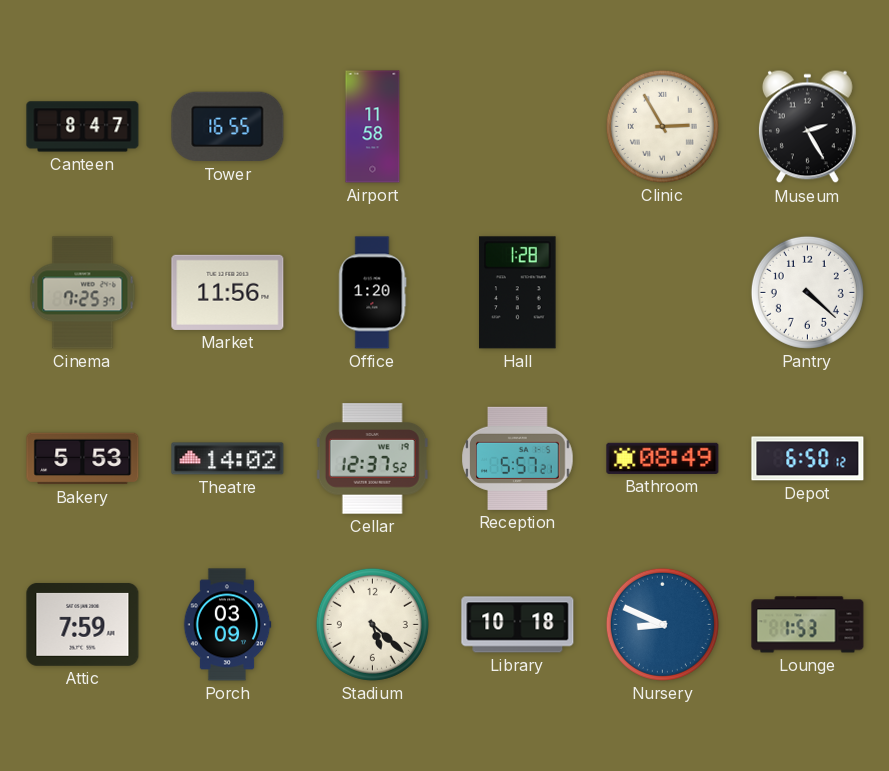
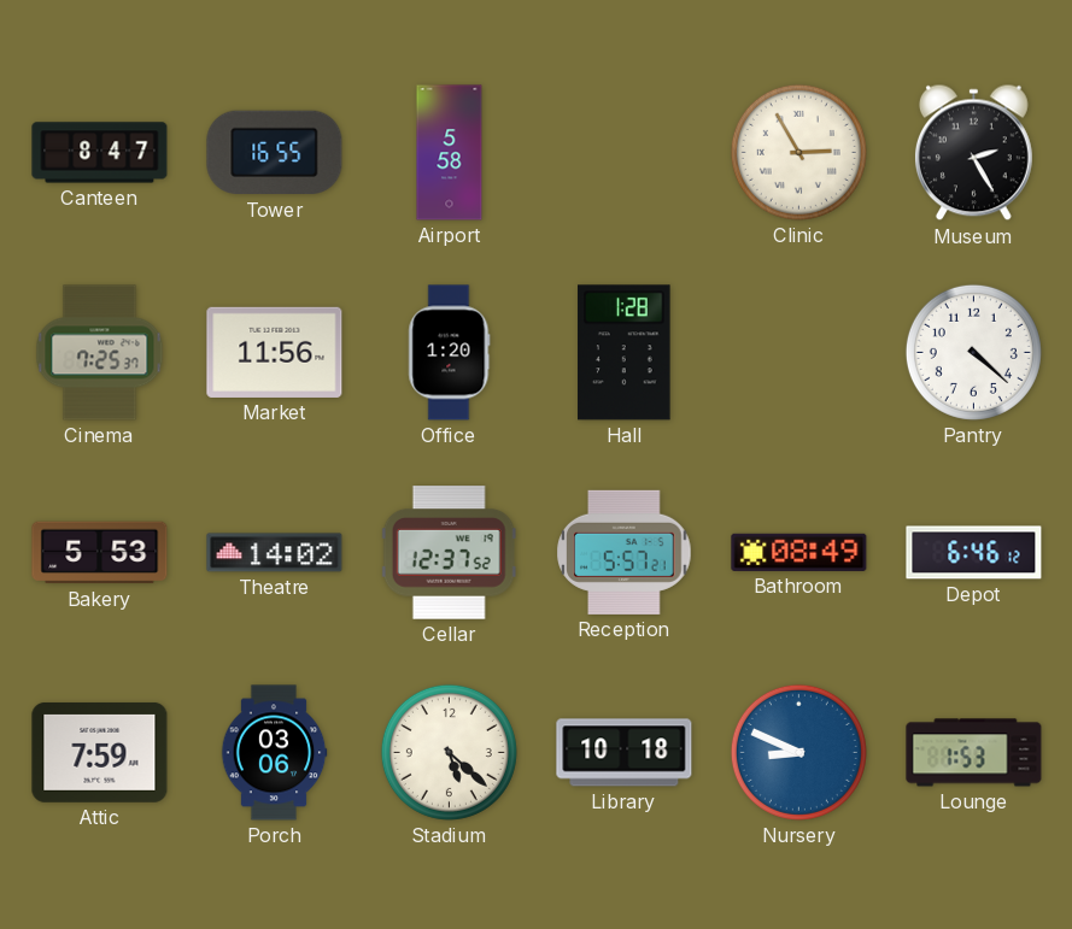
Airport: 11:58 -> 5:58
Depot: 6:50 -> 6:46
Porch: 03:09 -> 03:06
